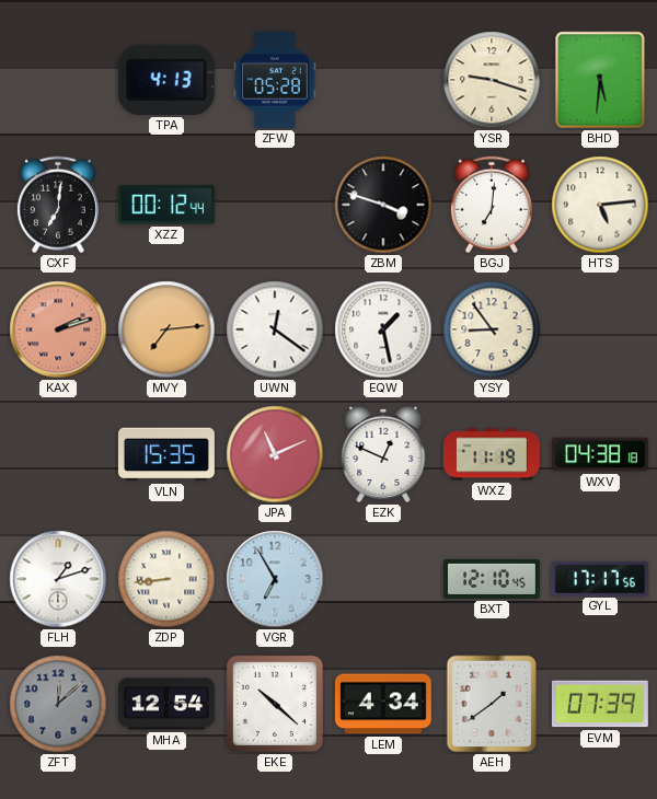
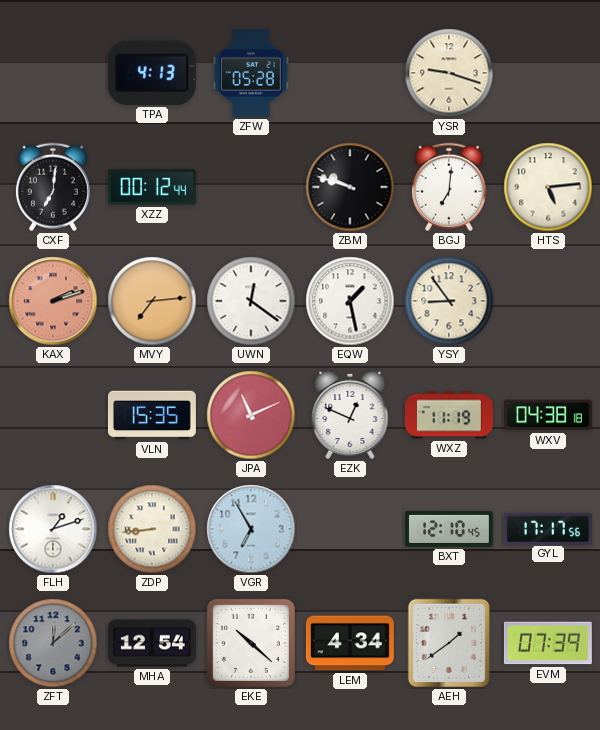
BHD: 5:31 -> none
ZBM: 3:48 -> 9:48
